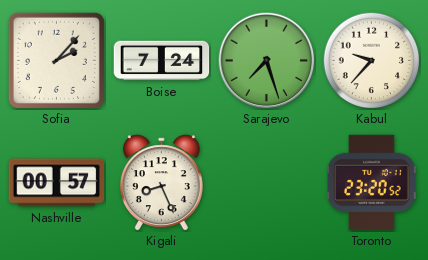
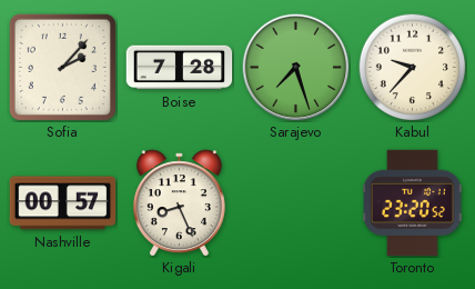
Boise: 7:24 -> 7:28
